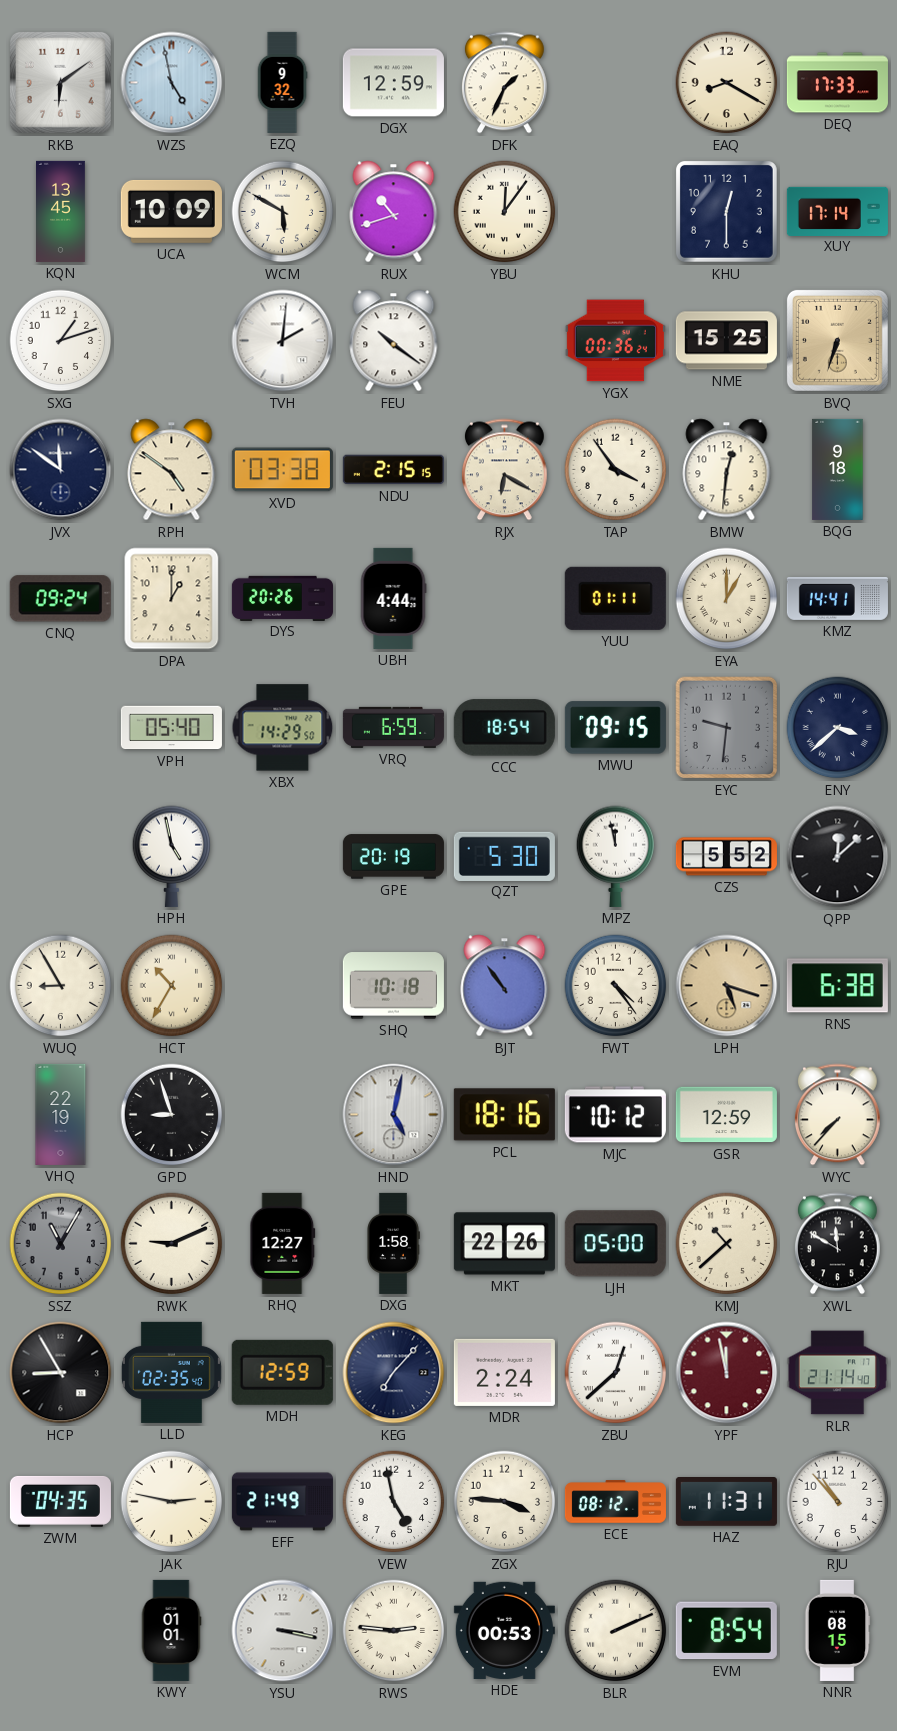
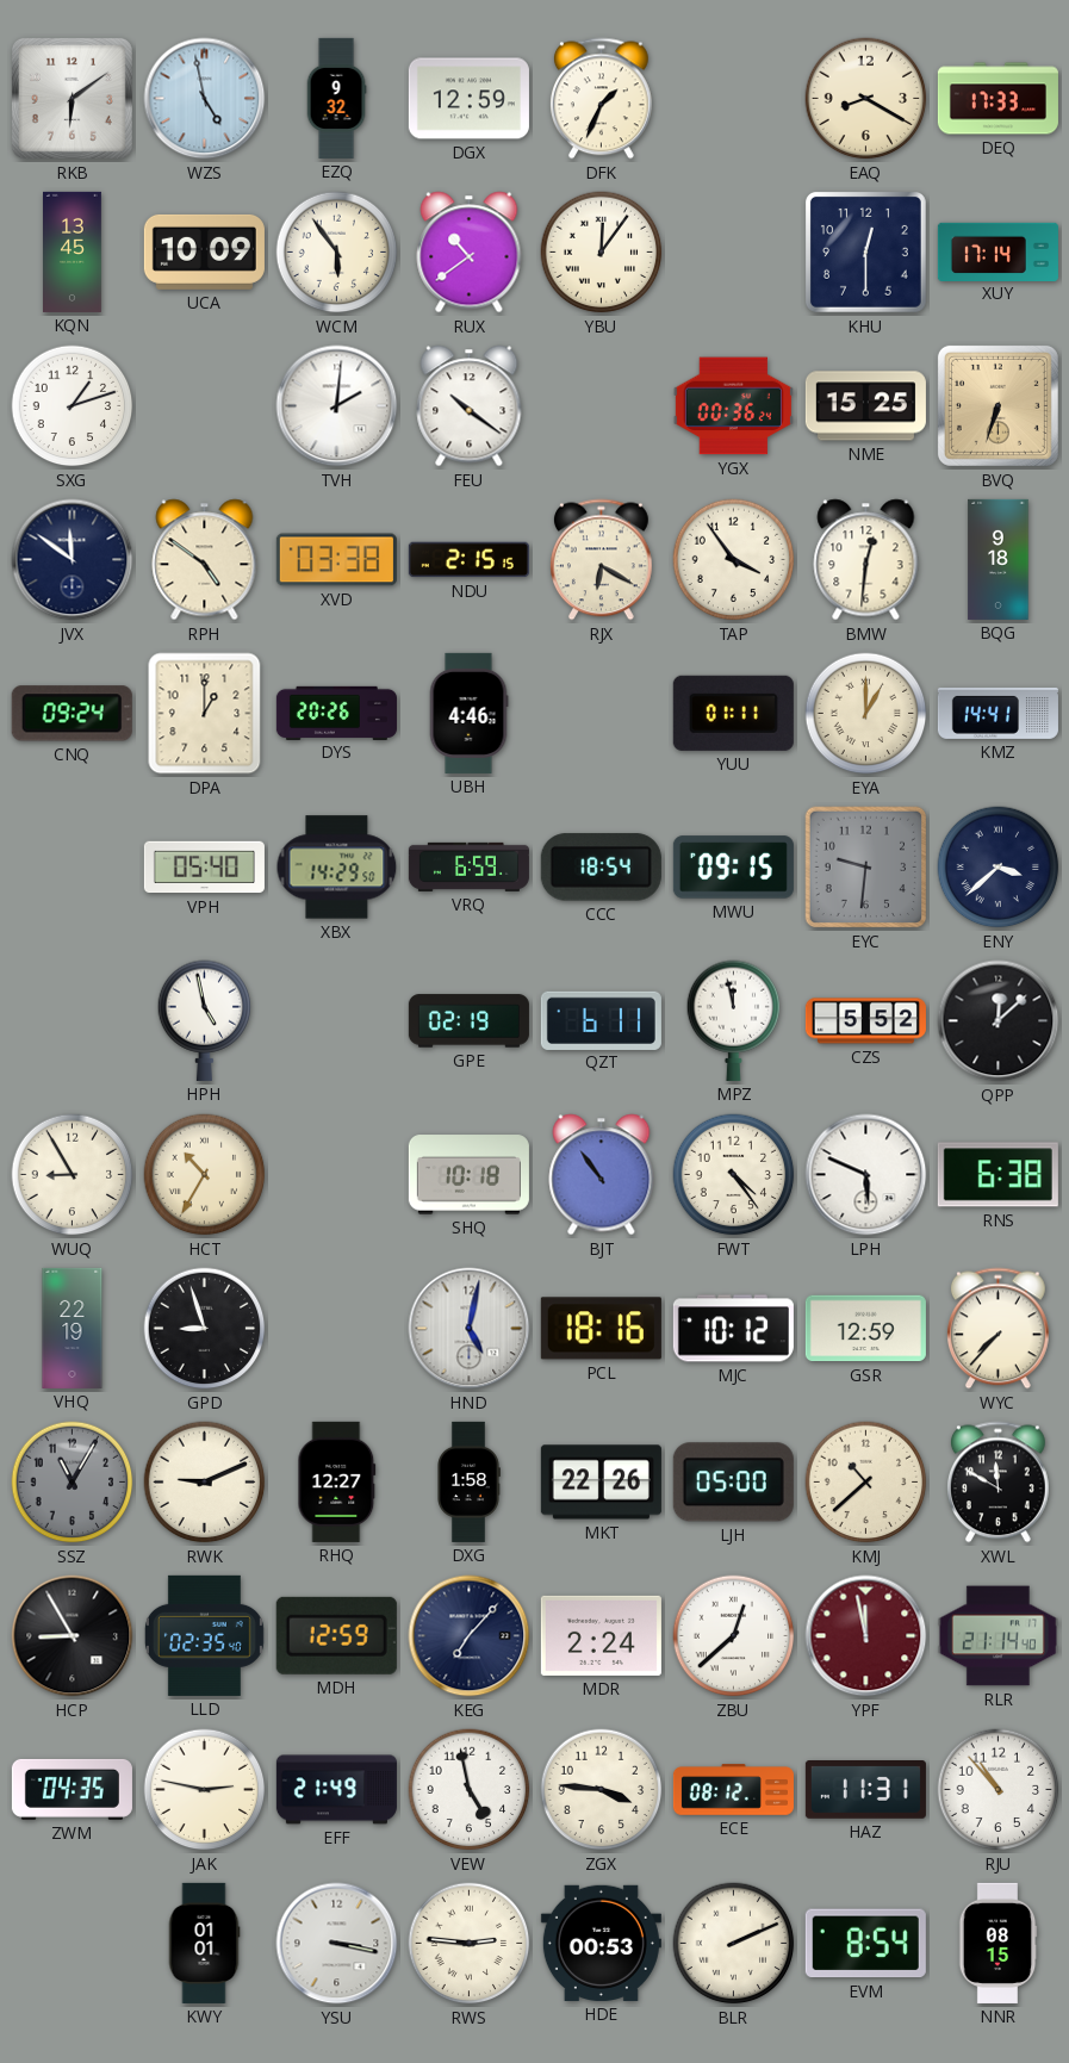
WCM: 5:50 -> 5:54
RUX: 10:42 -> 10:39
UBH: 4:44 -> 4:46
GPE: 20:19 -> 02:19
QZT: 5:30 -> 6:11
LPH: 5:18 -> 5:49
LPH dial: champagne -> white
